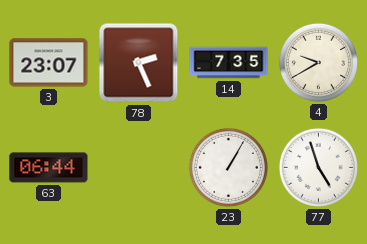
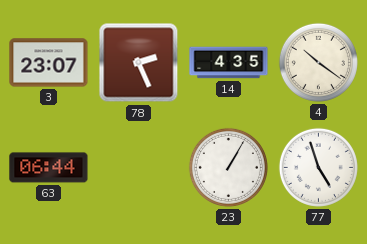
14: 7:35 -> 4:35
4: 9:40 -> 10:21
